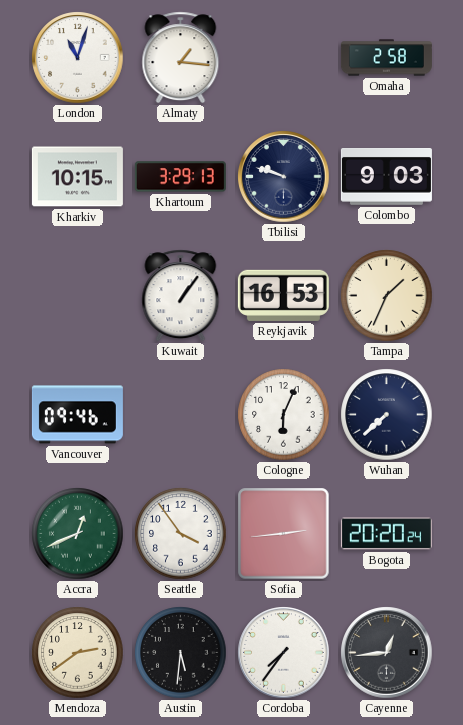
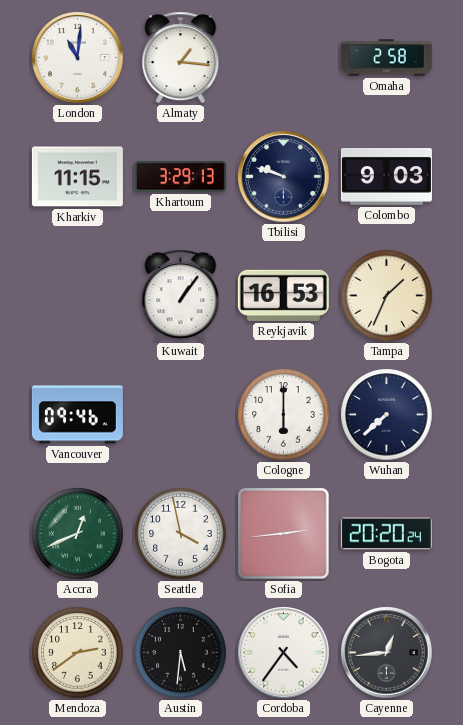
London: 11:03 -> 11:01
Kharkiv: 10:15 -> 11:15
Cologne: 6:04 -> 6:00
Seattle: 3:54 -> 3:58
Cordoba: 7:36 -> 4:36
